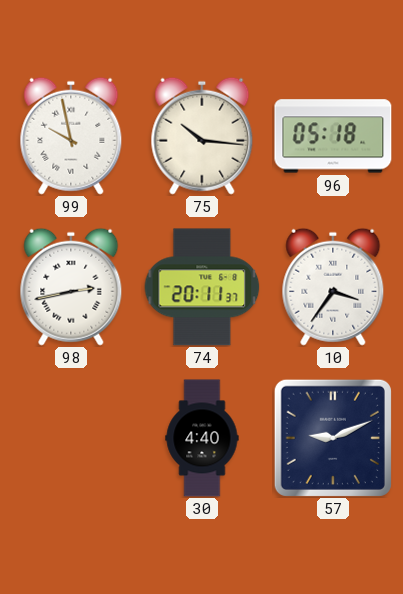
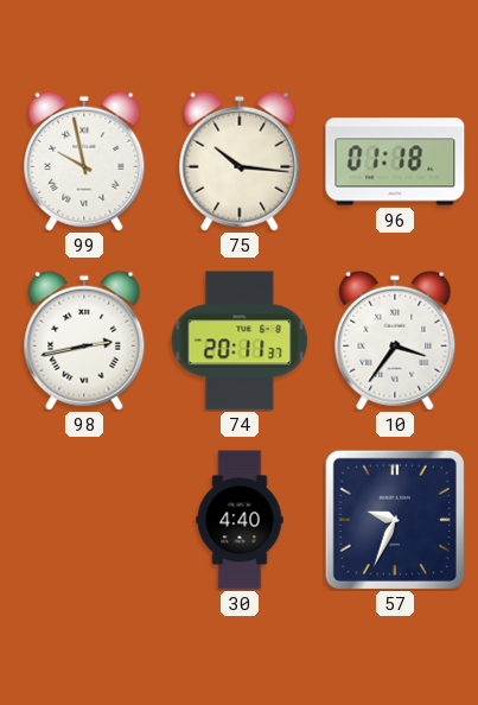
96: 05:18 -> 01:18
57: 9:11 -> 9:34
